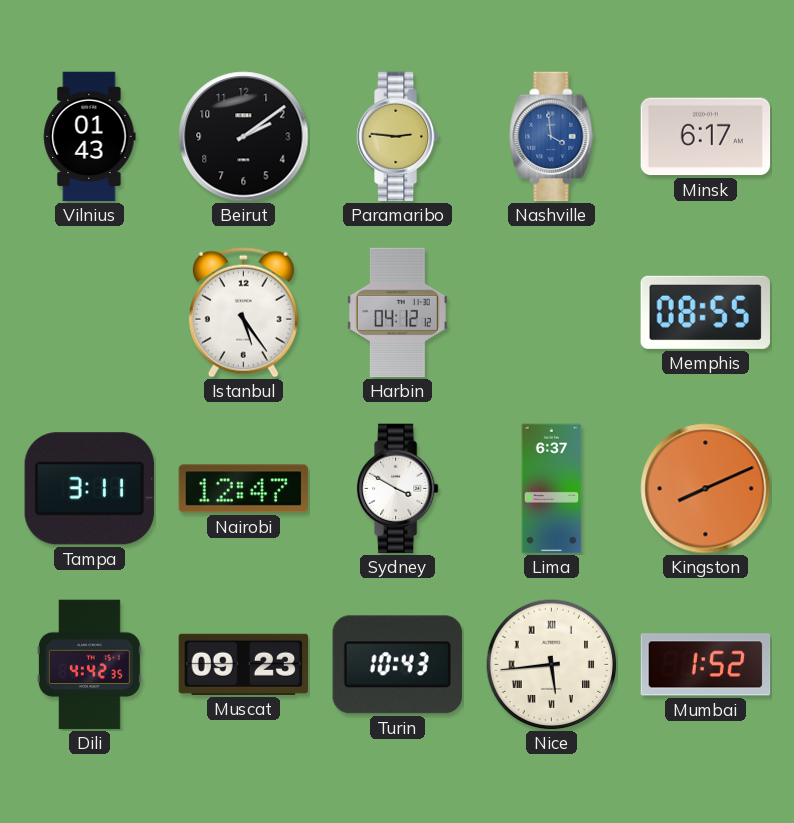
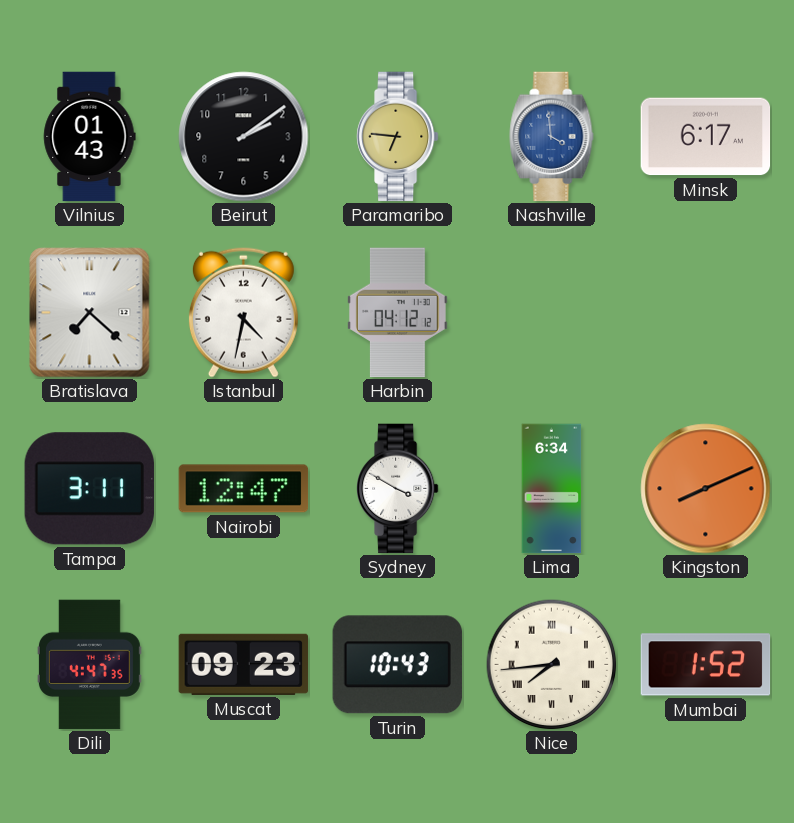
Paramaribo: 2:46 -> 6:46
Bratislava: none -> 7:22
Istanbul: 5:24 -> 4:32
Memphis: 08:55 -> none
Lima: 6:37 -> 6:34
Dili: 4:42 -> 4:47
Nice: 5:44 -> 7:44
